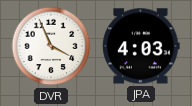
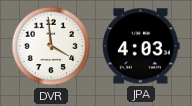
DVR: 3:56 -> 3:59
